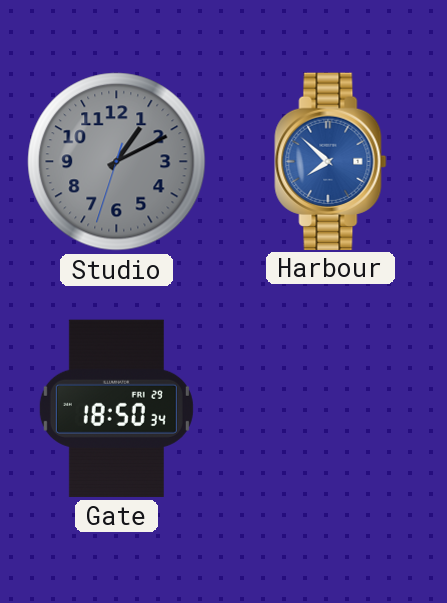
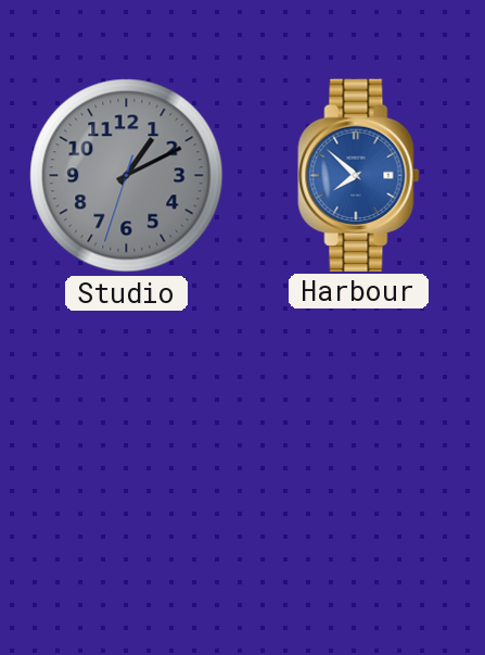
Gate: 18:50 -> none
